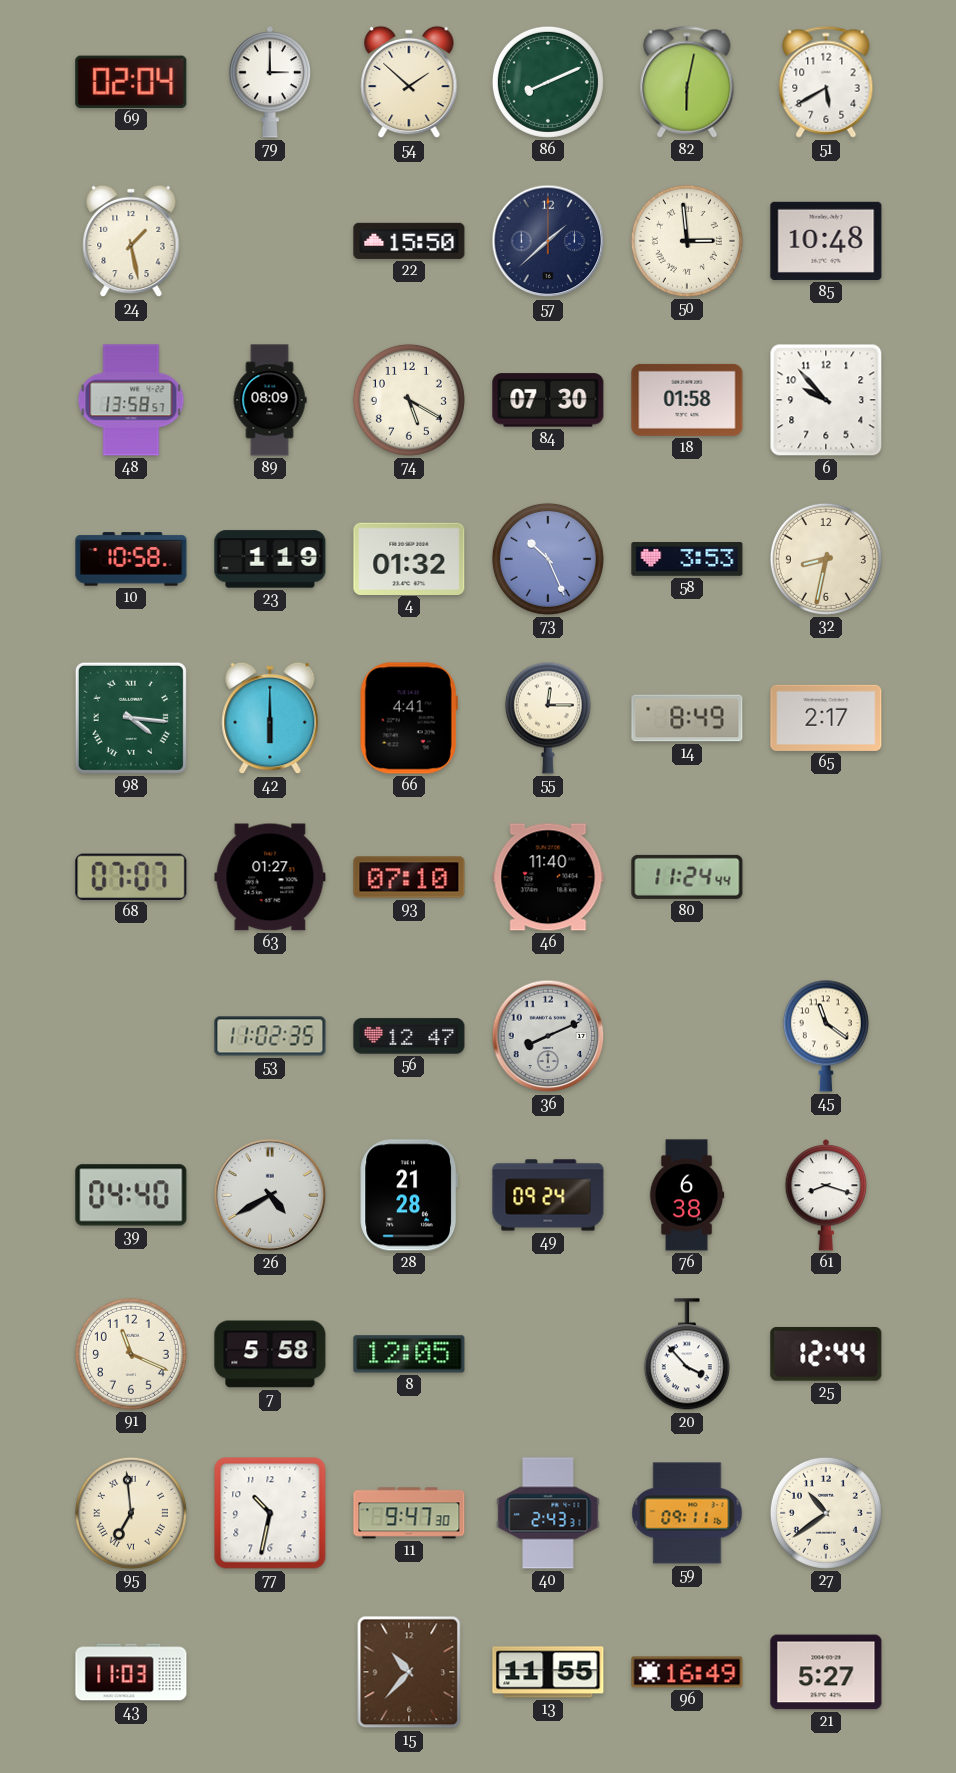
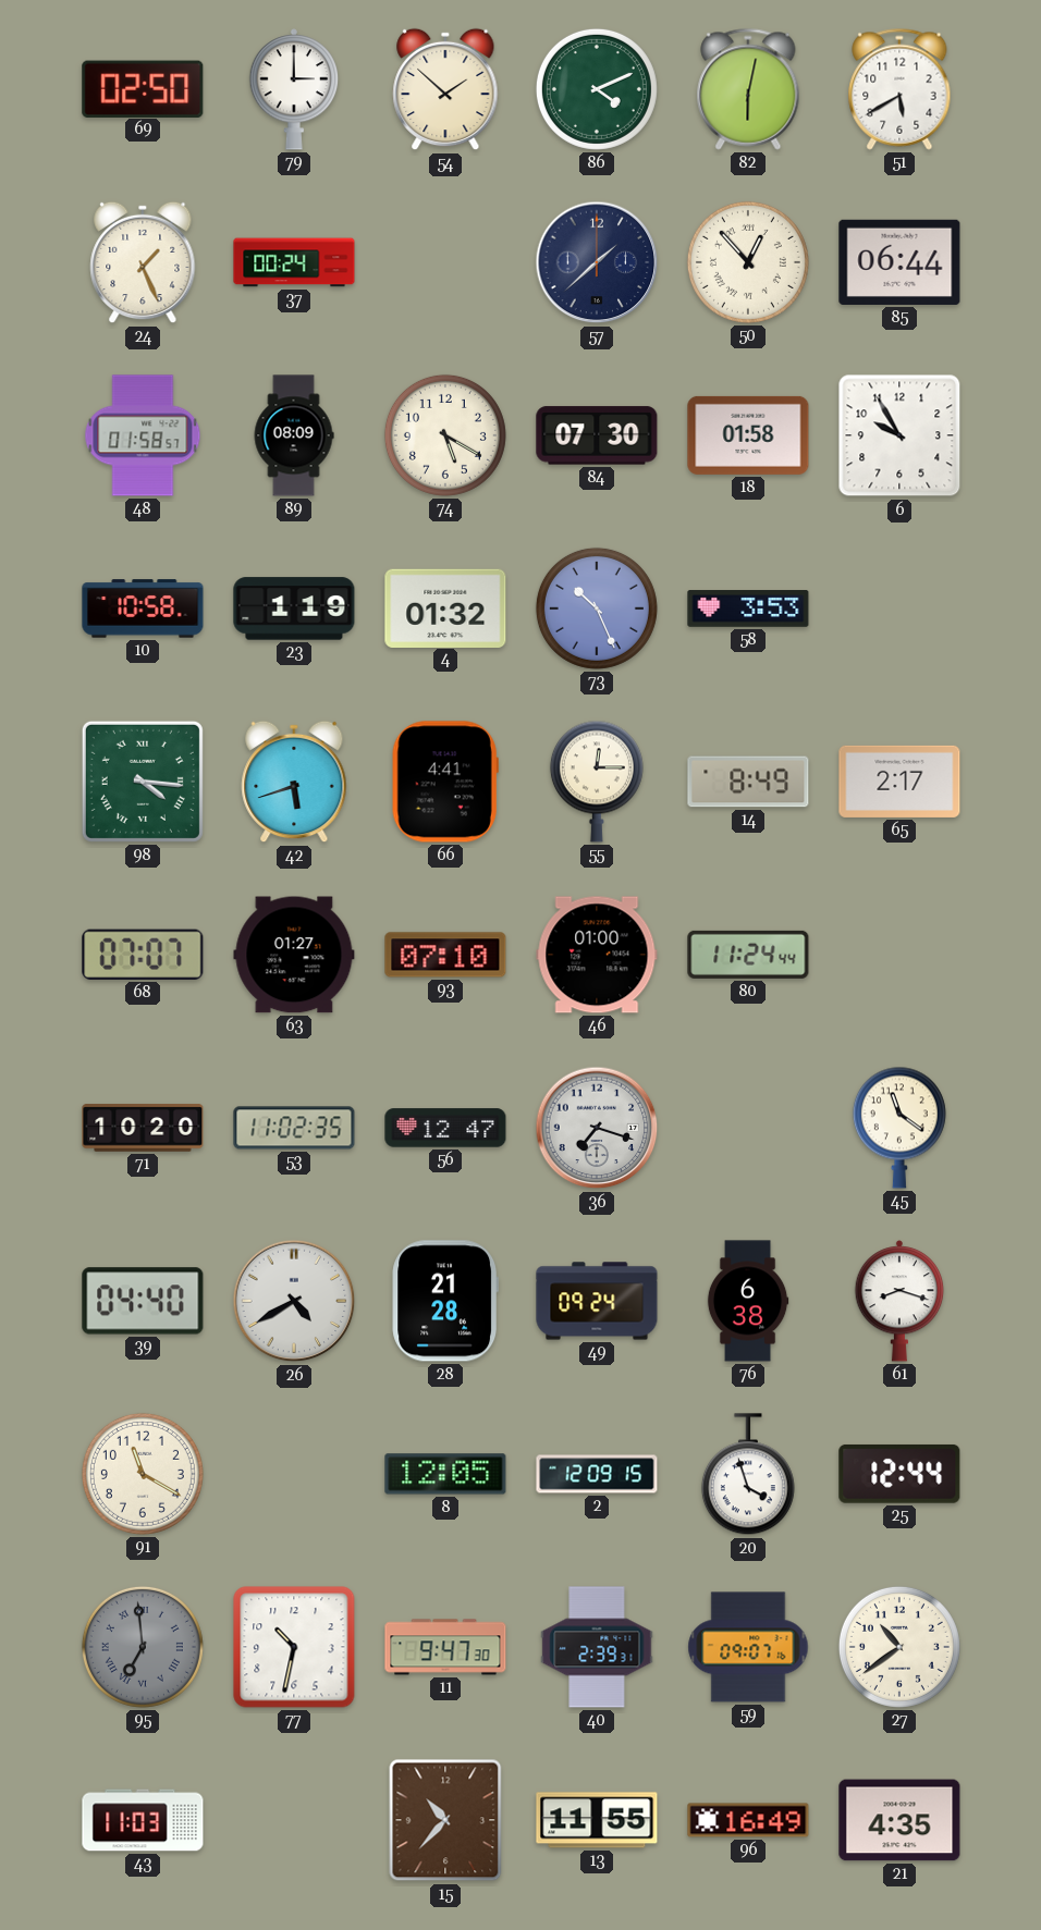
69: 02:04 -> 02:50
86: 8:11 -> 4:11
24: 1:28 -> 1:26
37: none -> 00:24
22: 15:50 -> none
50: 2:59 -> 12:53
85: 10:48 -> 06:44
48: 13:58 -> 01:58
6: 9:53 -> 9:55
32: 8:32 -> none
42: 6:00 -> 5:42
46: 11:40 -> 01:00
71: none -> 10:20
36: 8:11 -> 7:18
91: 11:19 -> 11:20
7: 5:58 -> none
2: none -> 12:09
20: 3:53 -> 3:57
95 dial: cream -> grey
40: 2:43 -> 2:39
59: 09:11 -> 09:07
21: 5:27 -> 4:35
